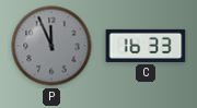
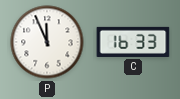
P dial: grey -> white
